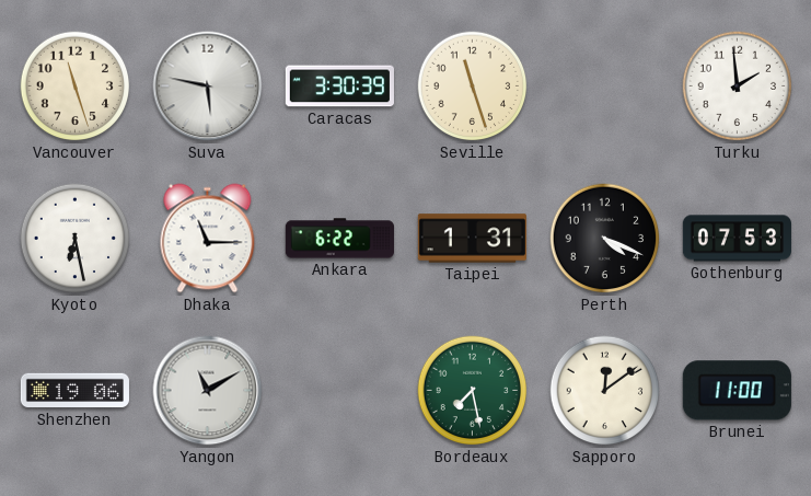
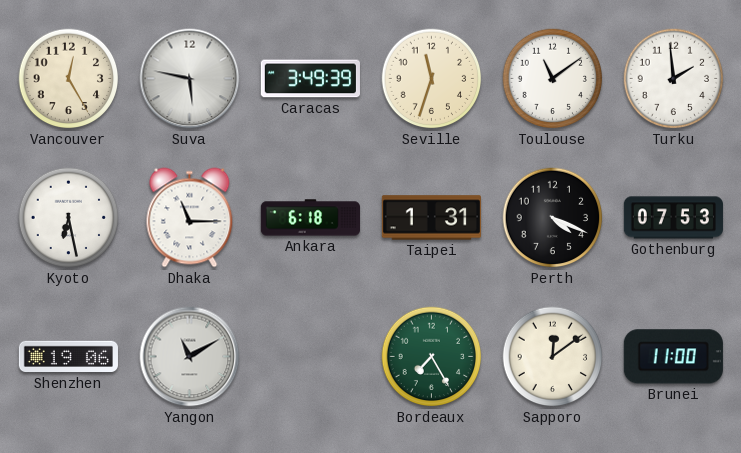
Vancouver: 11:27 -> 12:25
Caracas: 3:30 -> 3:49
Seville: 11:27 -> 11:33
Toulouse: none -> 11:09
Ankara: 6:22 -> 6:18
Bordeaux: 7:28 -> 7:25
